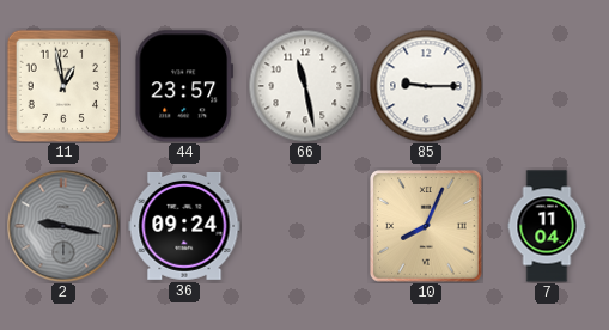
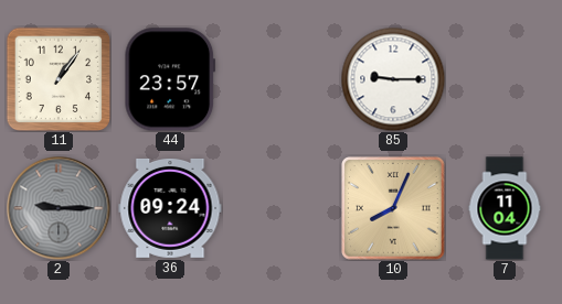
11: 12:58 -> 1:06
66: 11:28 -> none
2: 9:17 -> 9:15
